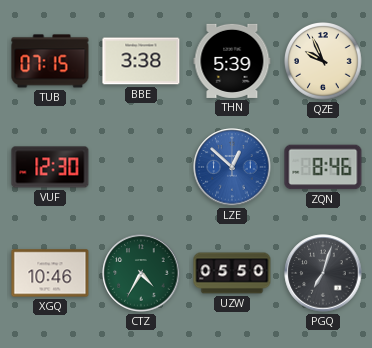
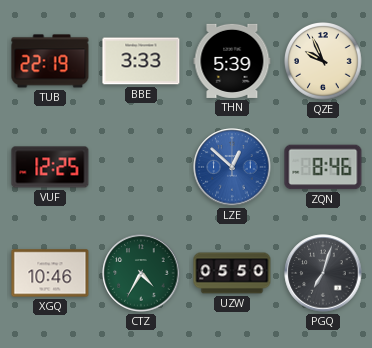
TUB: 07:15 -> 22:19
BBE: 3:38 -> 3:33
VUF: 12:30 -> 12:25
